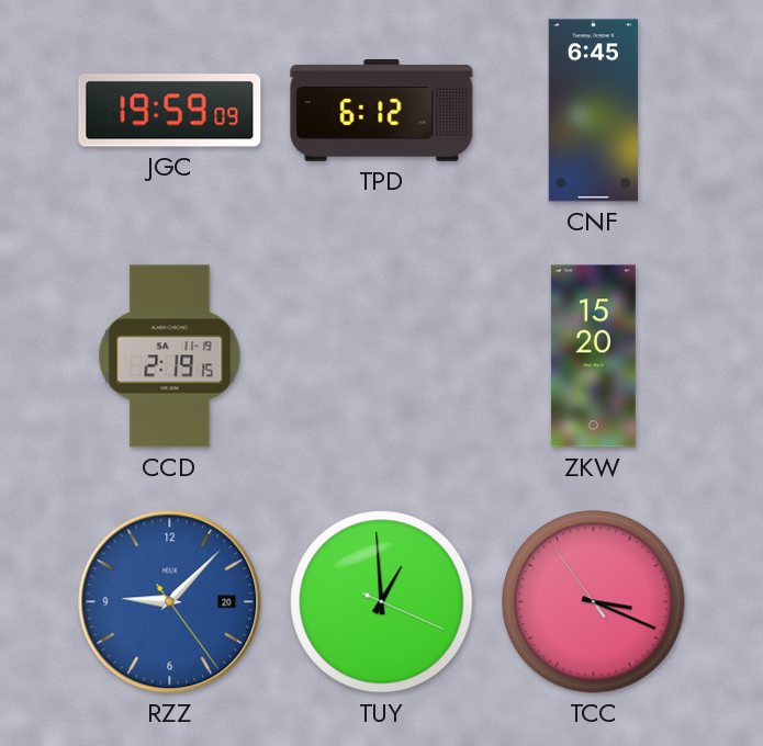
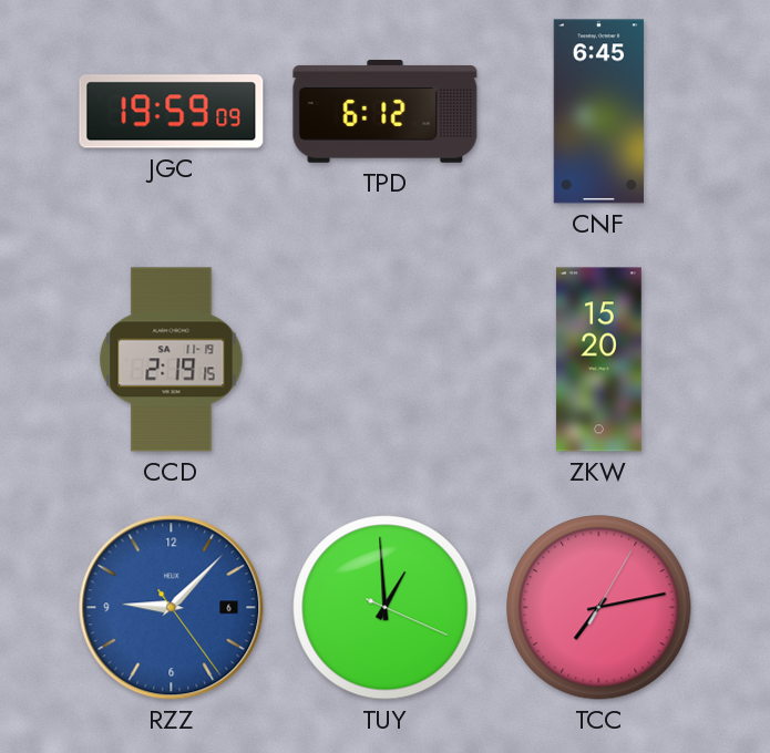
RZZ date: 20 -> 6
TCC: 3:18 -> 7:13
